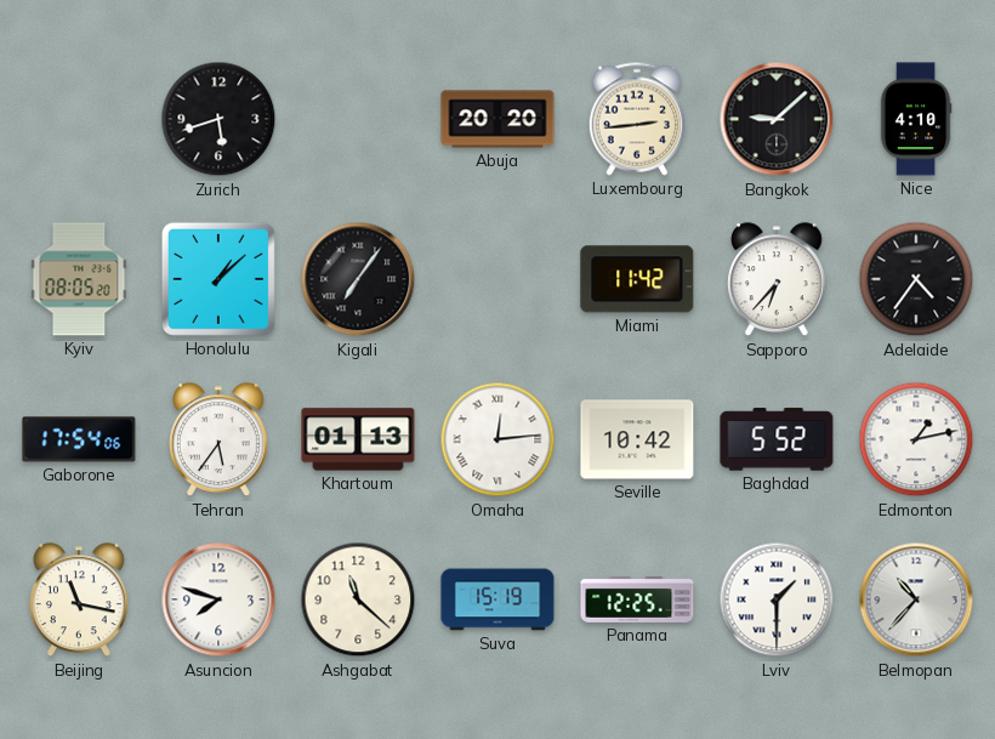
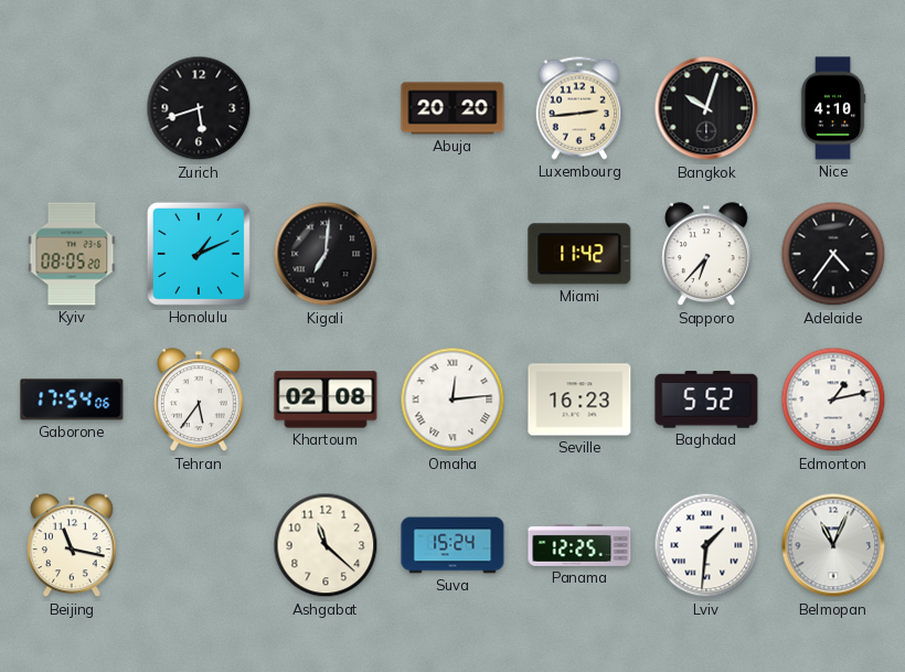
Bangkok: 9:08 -> 10:03
Honolulu: 1:08 -> 1:11
Kigali: 7:06 -> 7:01
Khartoum: 01:13 -> 02:08
Seville: 10:42 -> 16:23
Asuncion: 7:48 -> none
Suva: 15:19 -> 15:24
Lviv: 1:30 -> 1:31
Belmopan: 10:37 -> 11:04
